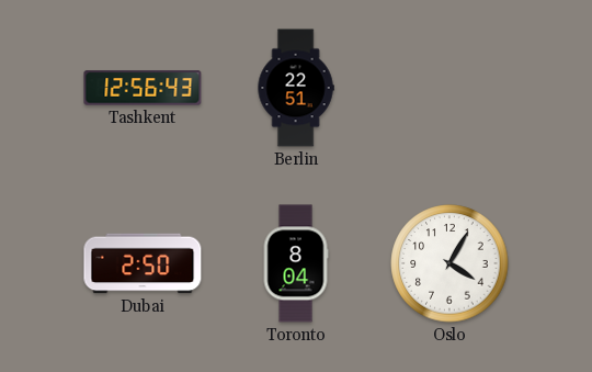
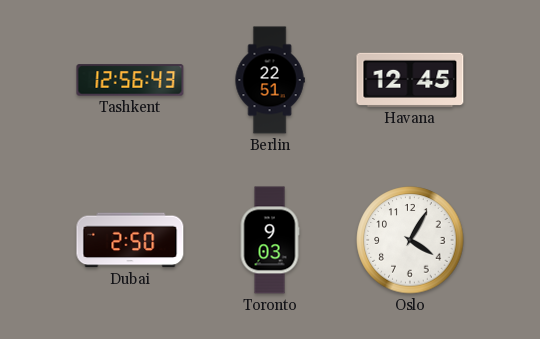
Havana: none -> 12:45
Toronto: 8:04 -> 9:03
